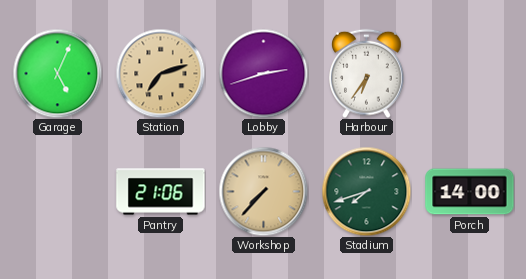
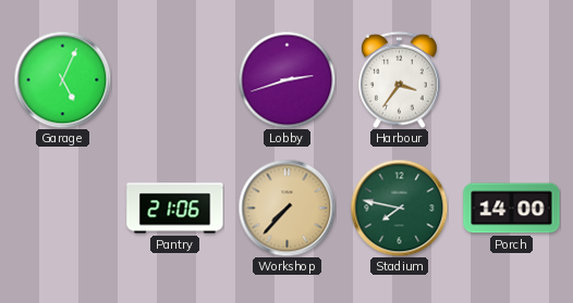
Station: 7:12 -> none
Harbour: 6:36 -> 3:36
Stadium: 7:42 -> 7:47
